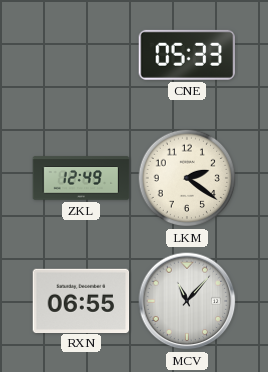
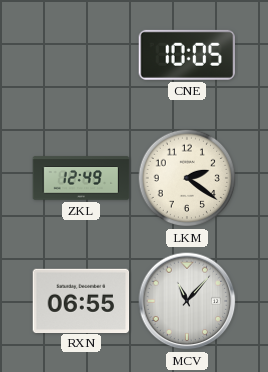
CNE: 05:33 -> 10:05
